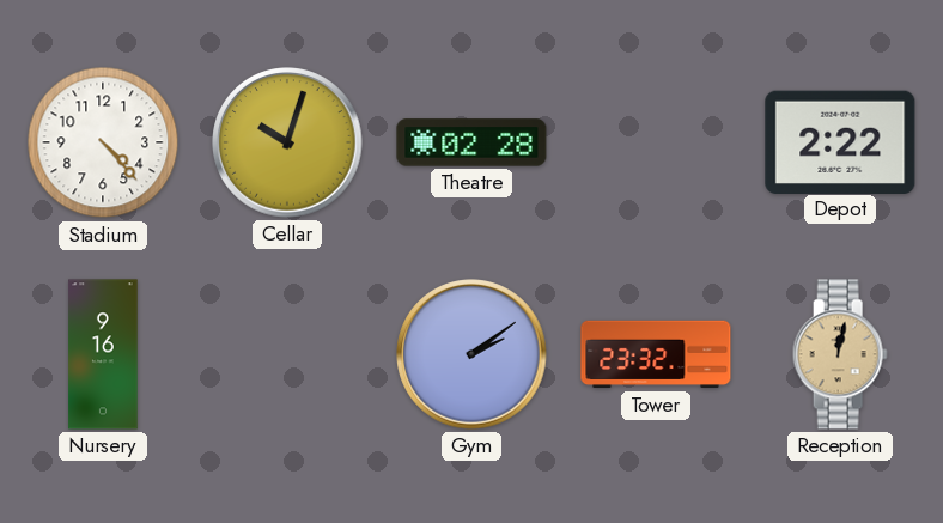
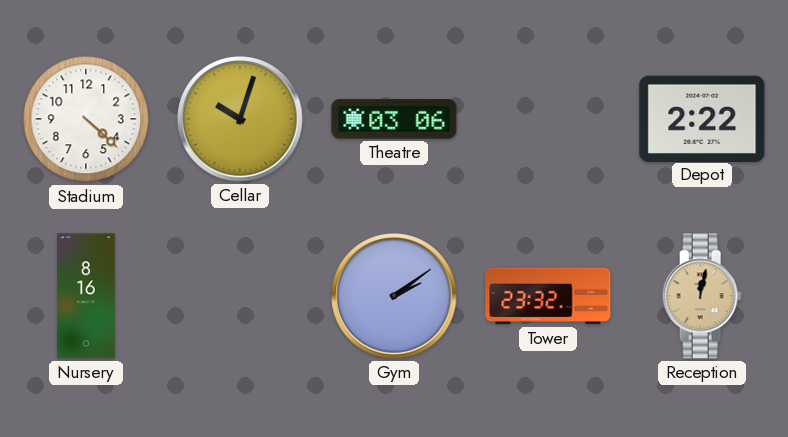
Stadium: 4:23 -> 4:22
Theatre: 02:28 -> 03:06
Nursery: 9:16 -> 8:16
